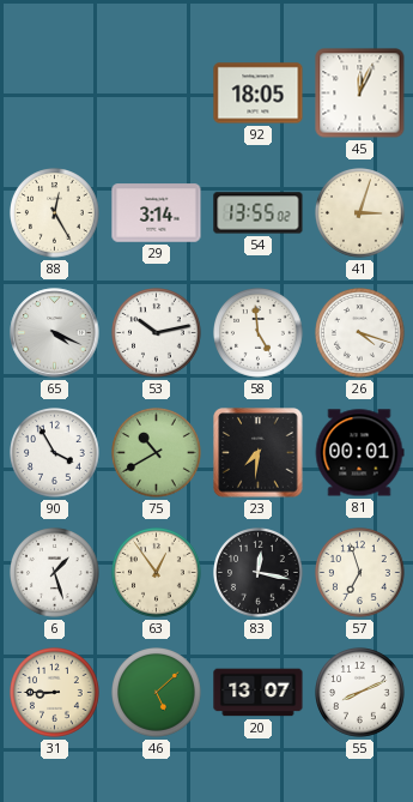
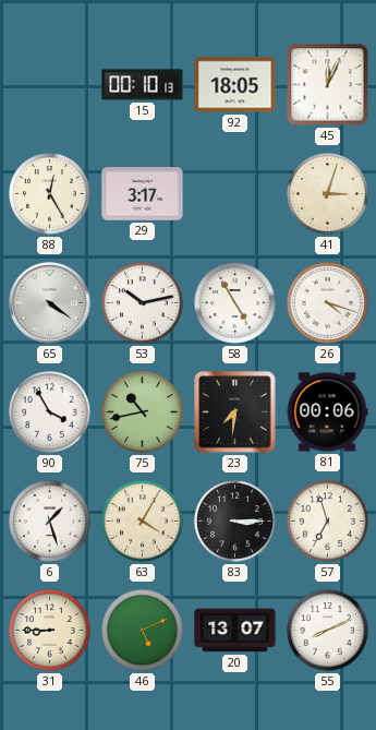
15: none -> 00:10
29: 3:14 -> 3:17
54: 13:55 -> none
65: 4:19 -> 4:21
58: 4:59 -> 4:55
75: 10:40 -> 10:43
81: 00:01 -> 00:06
63: 12:54 -> 4:05
83: 12:17 -> 3:15
46: 5:08 -> 5:11
